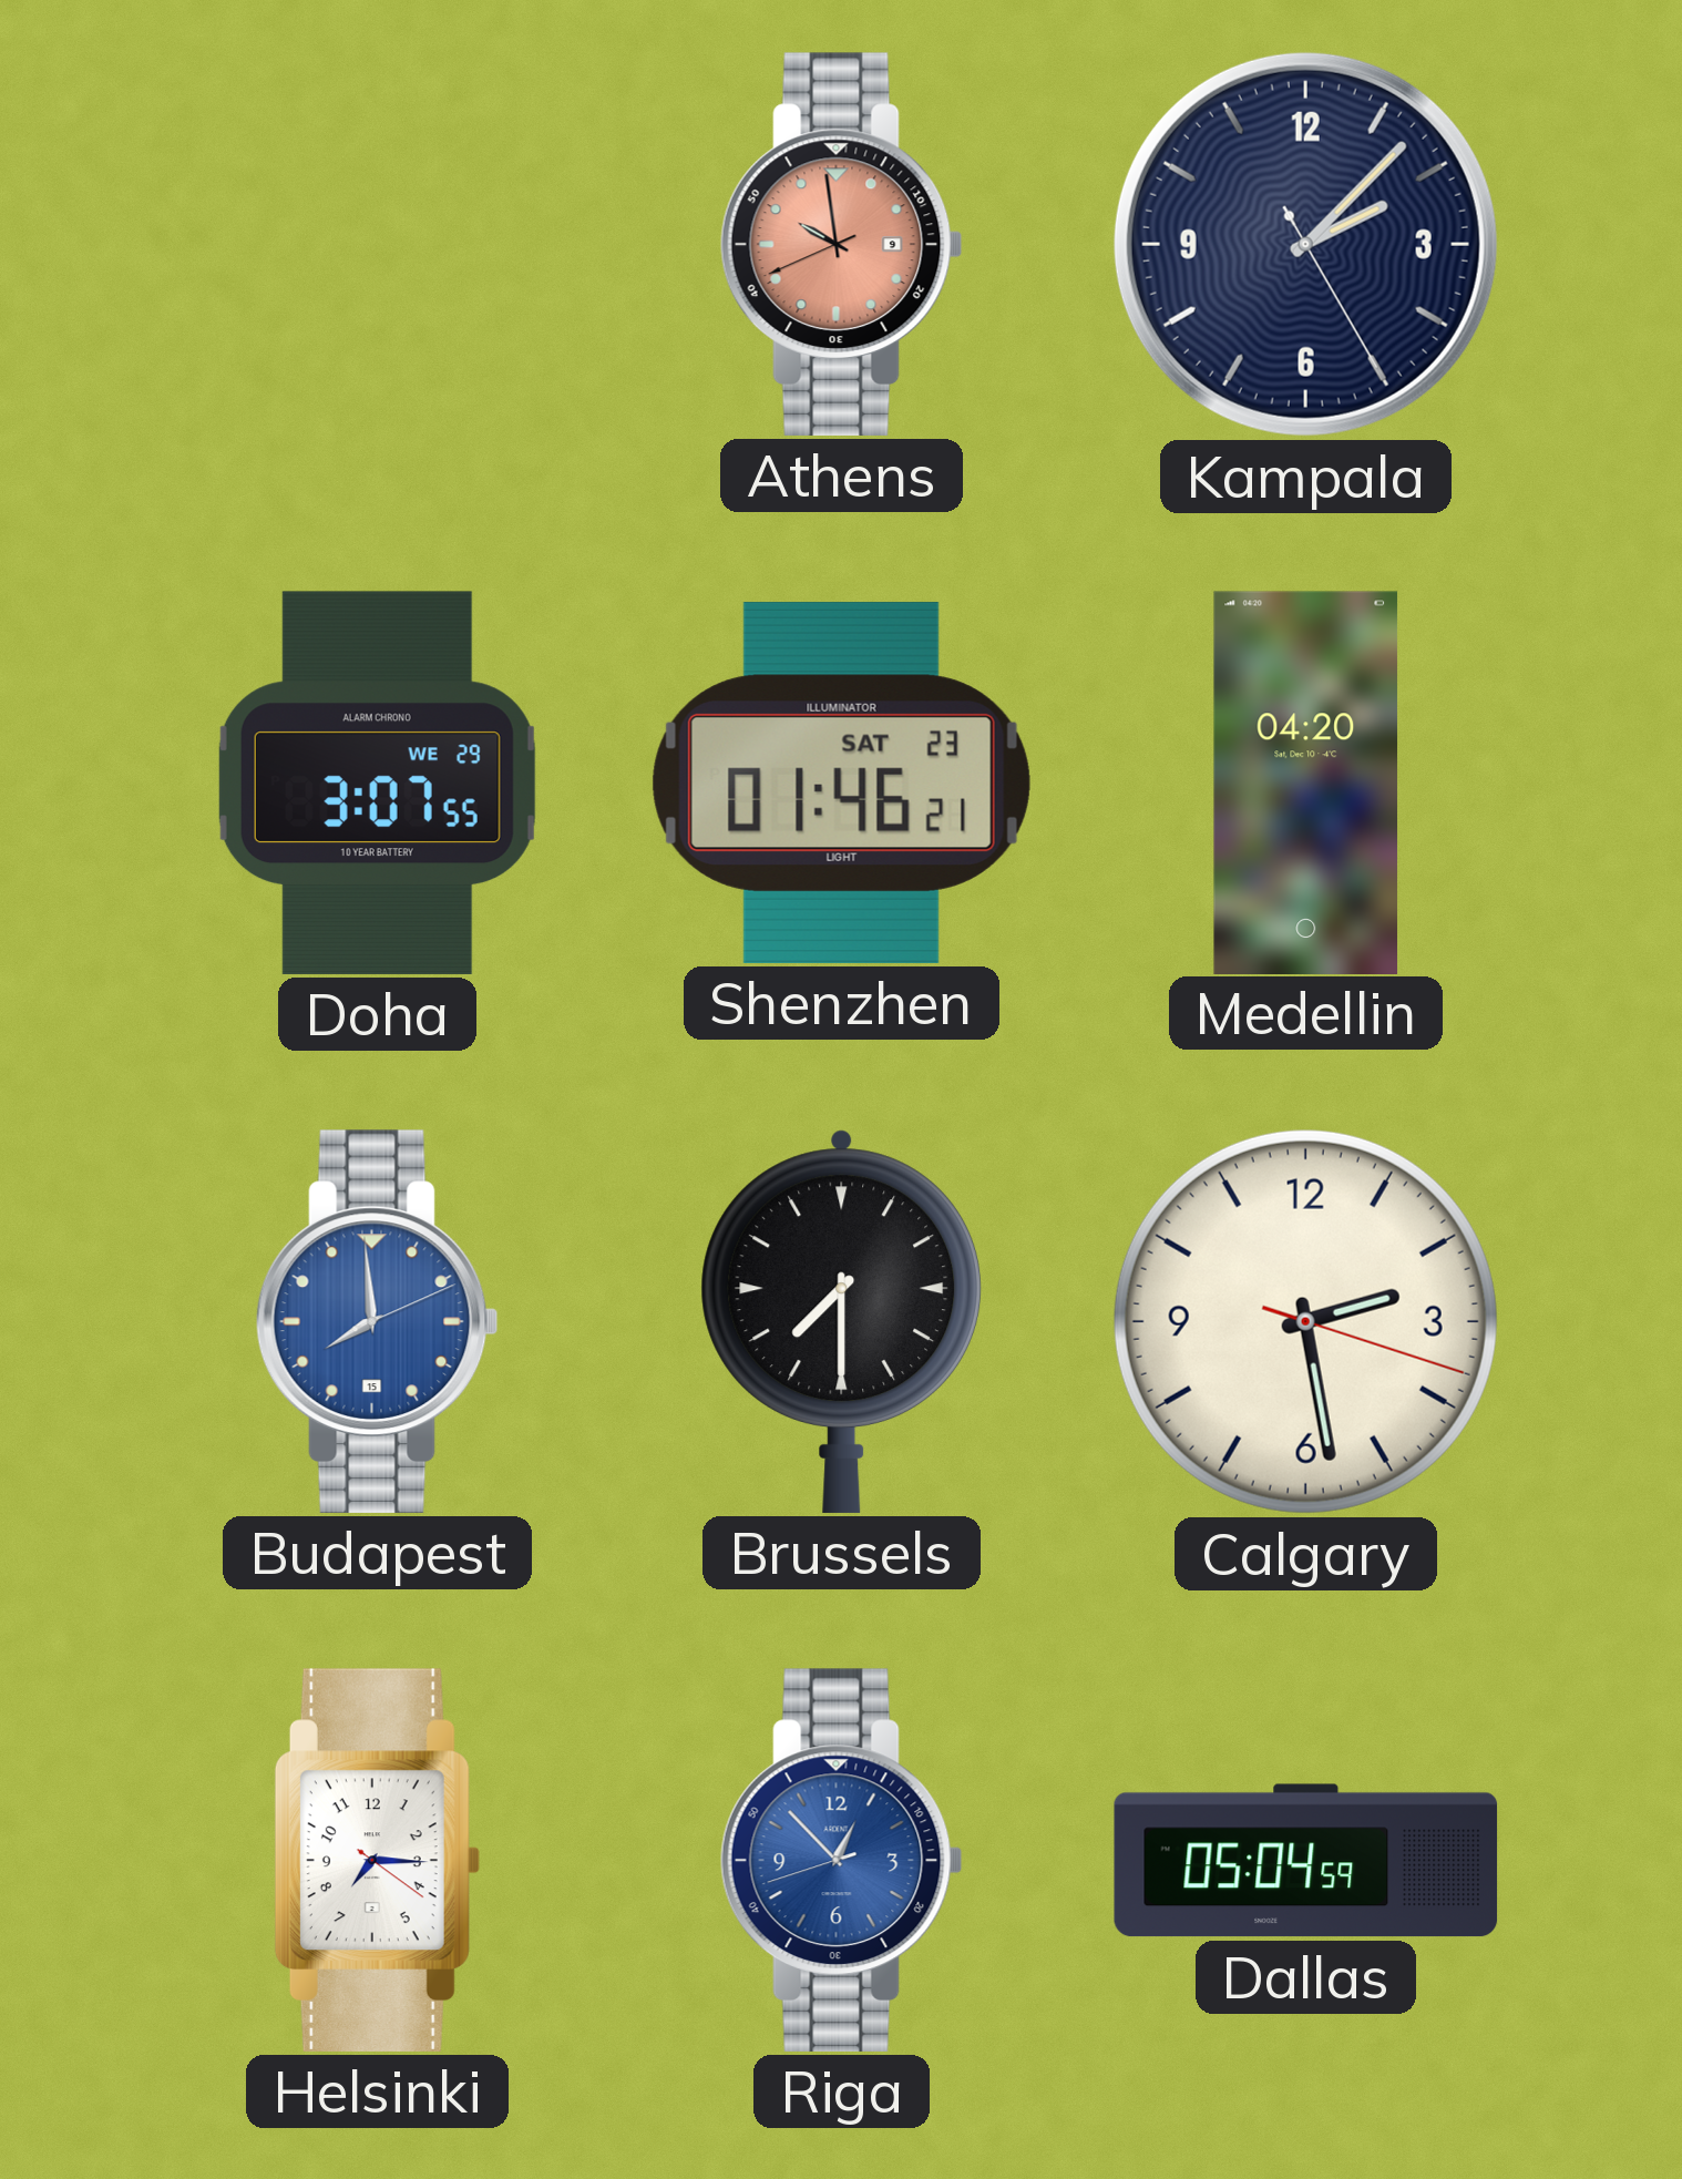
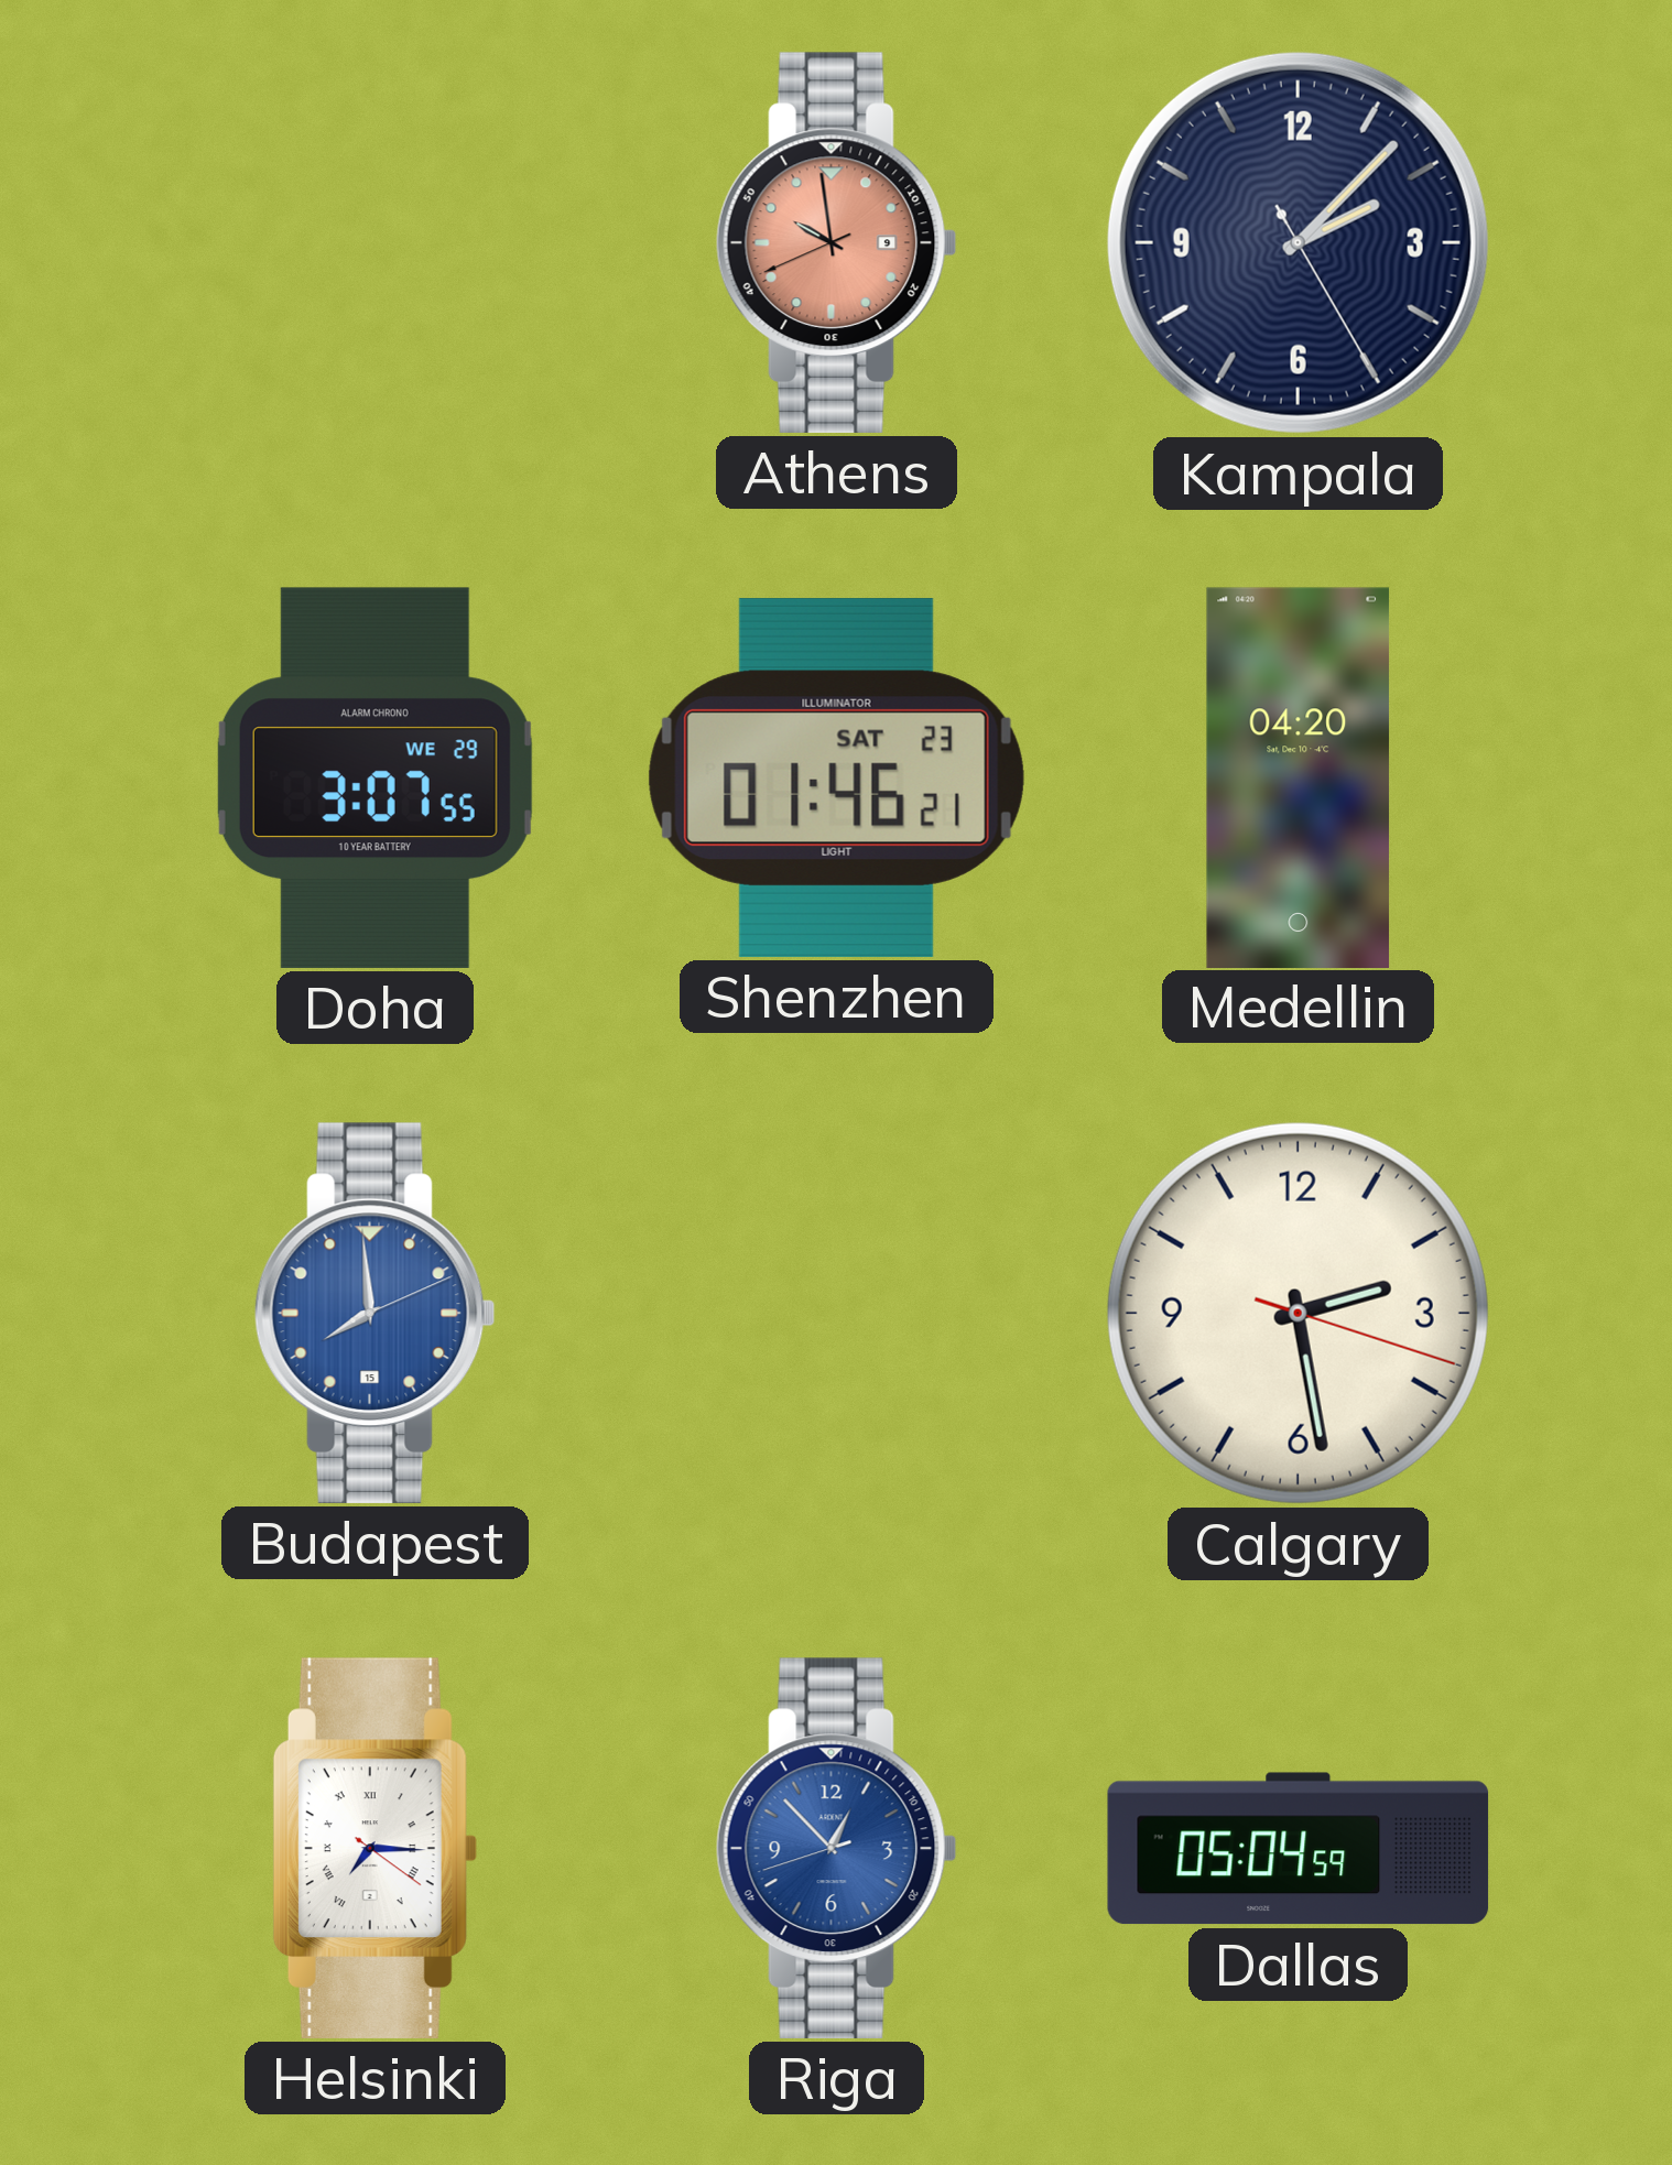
Brussels: 7:30 -> none
Helsinki numerals: Arabic -> Roman
